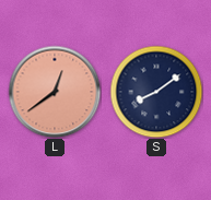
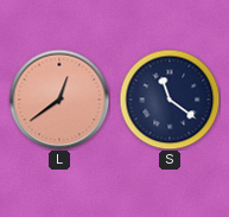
S: 8:09 -> 11:21
